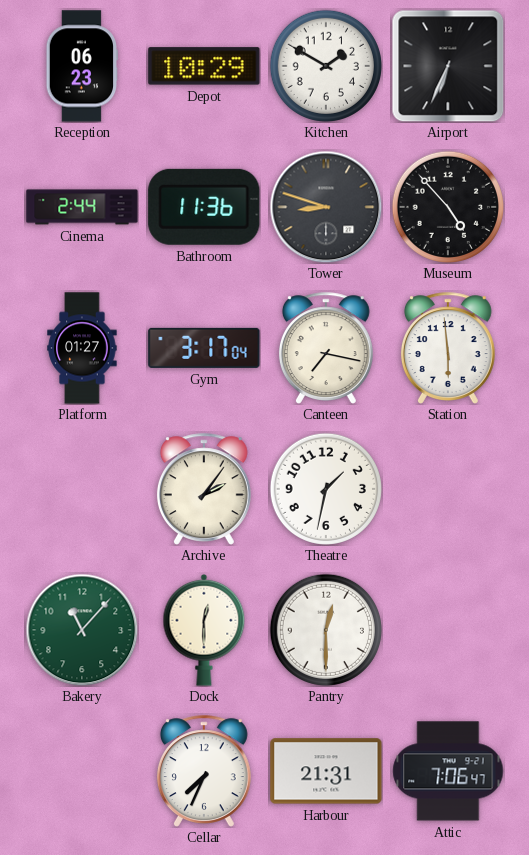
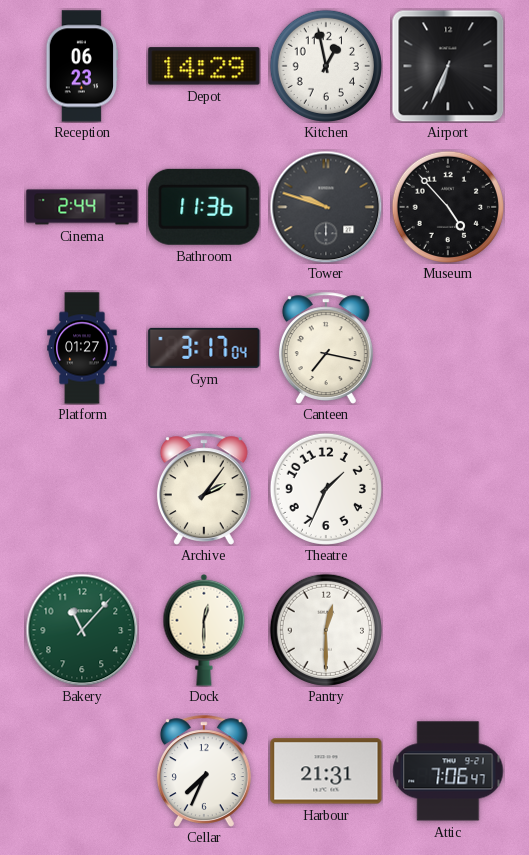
Depot: 10:29 -> 14:29
Kitchen: 1:50 -> 12:58
Tower: 8:48 -> 9:48
Station: 5:59 -> none
Theatre: 1:32 -> 1:34
